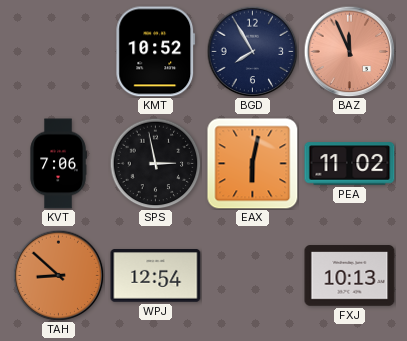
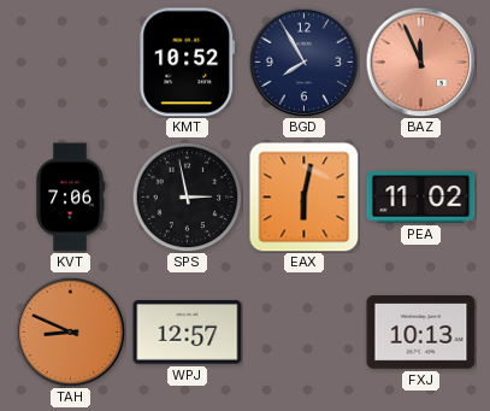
TAH: 8:52 -> 8:49
WPJ: 12:54 -> 12:57
